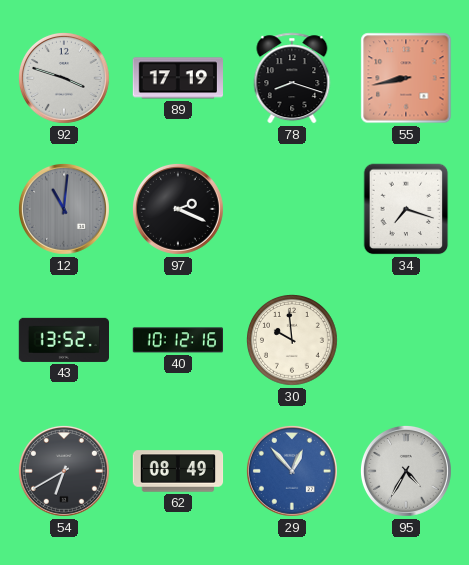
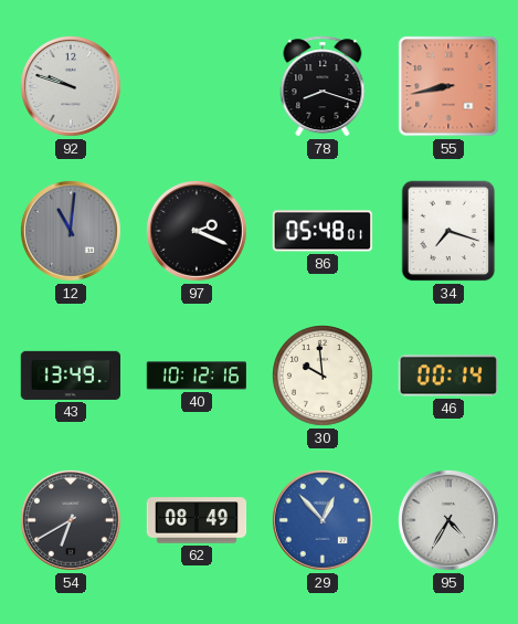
92: 3:48 -> 9:48
89: 17:19 -> none
86: none -> 05:48
43: 13:52 -> 13:49
46: none -> 00:14
